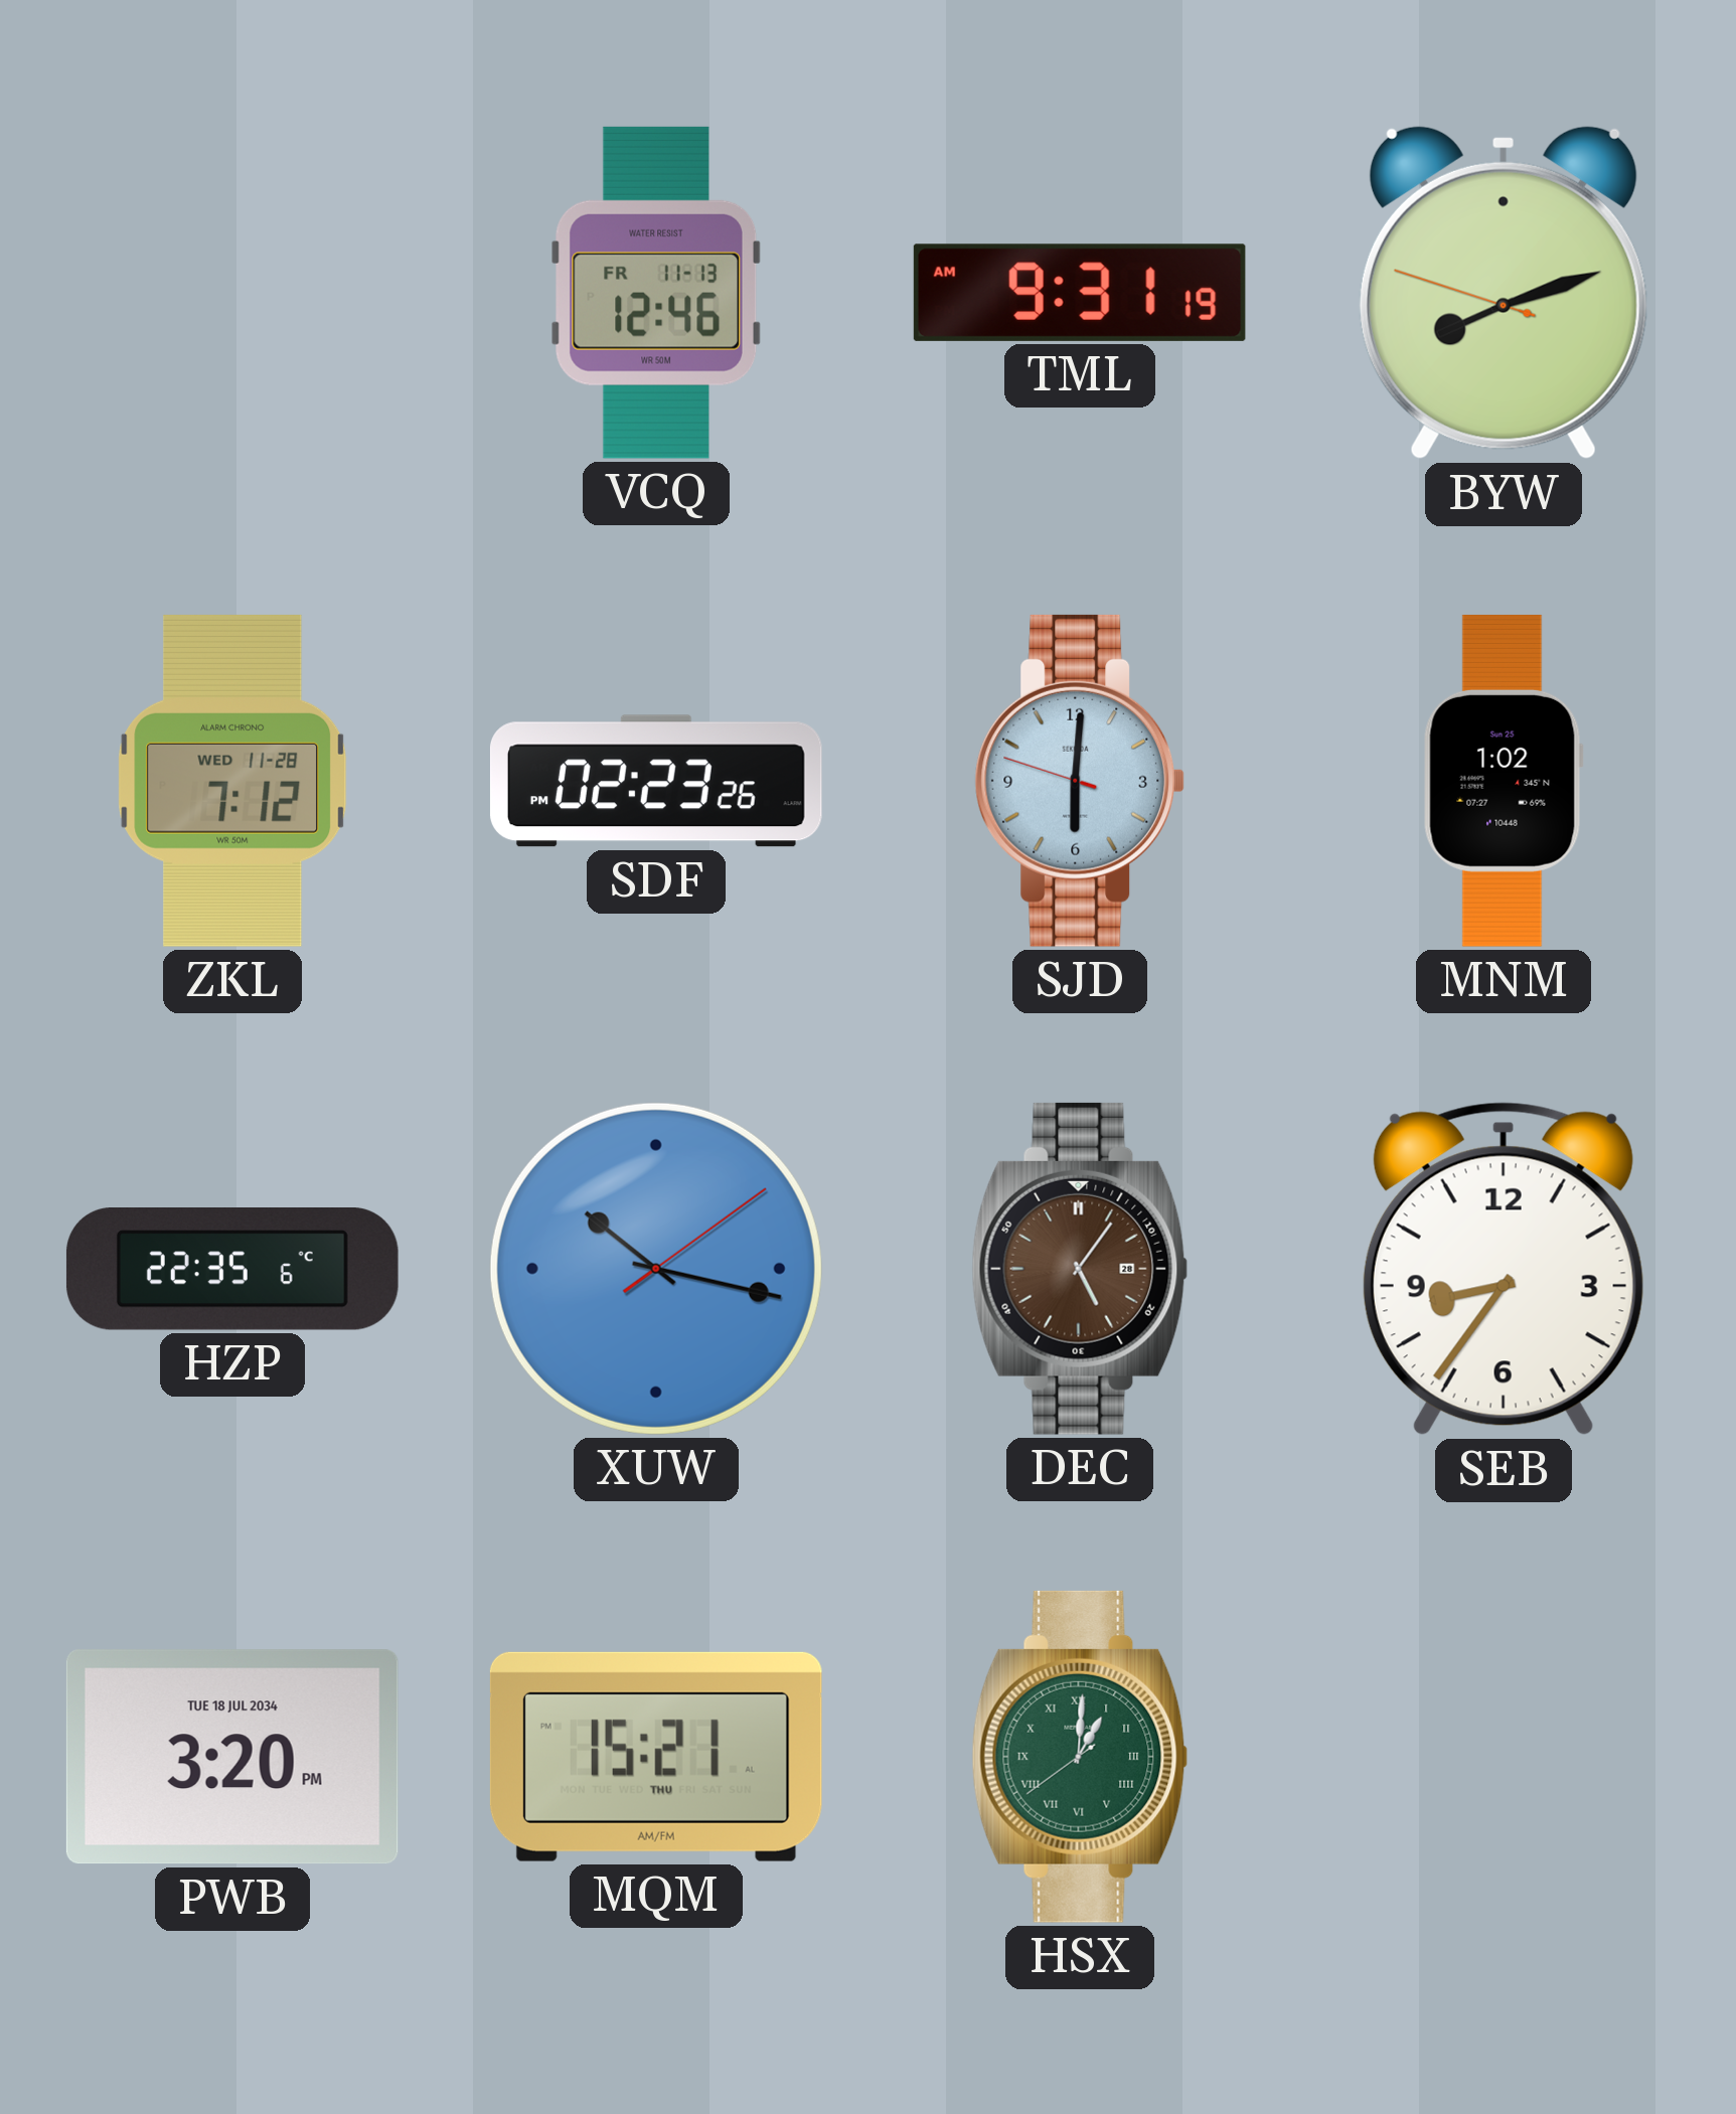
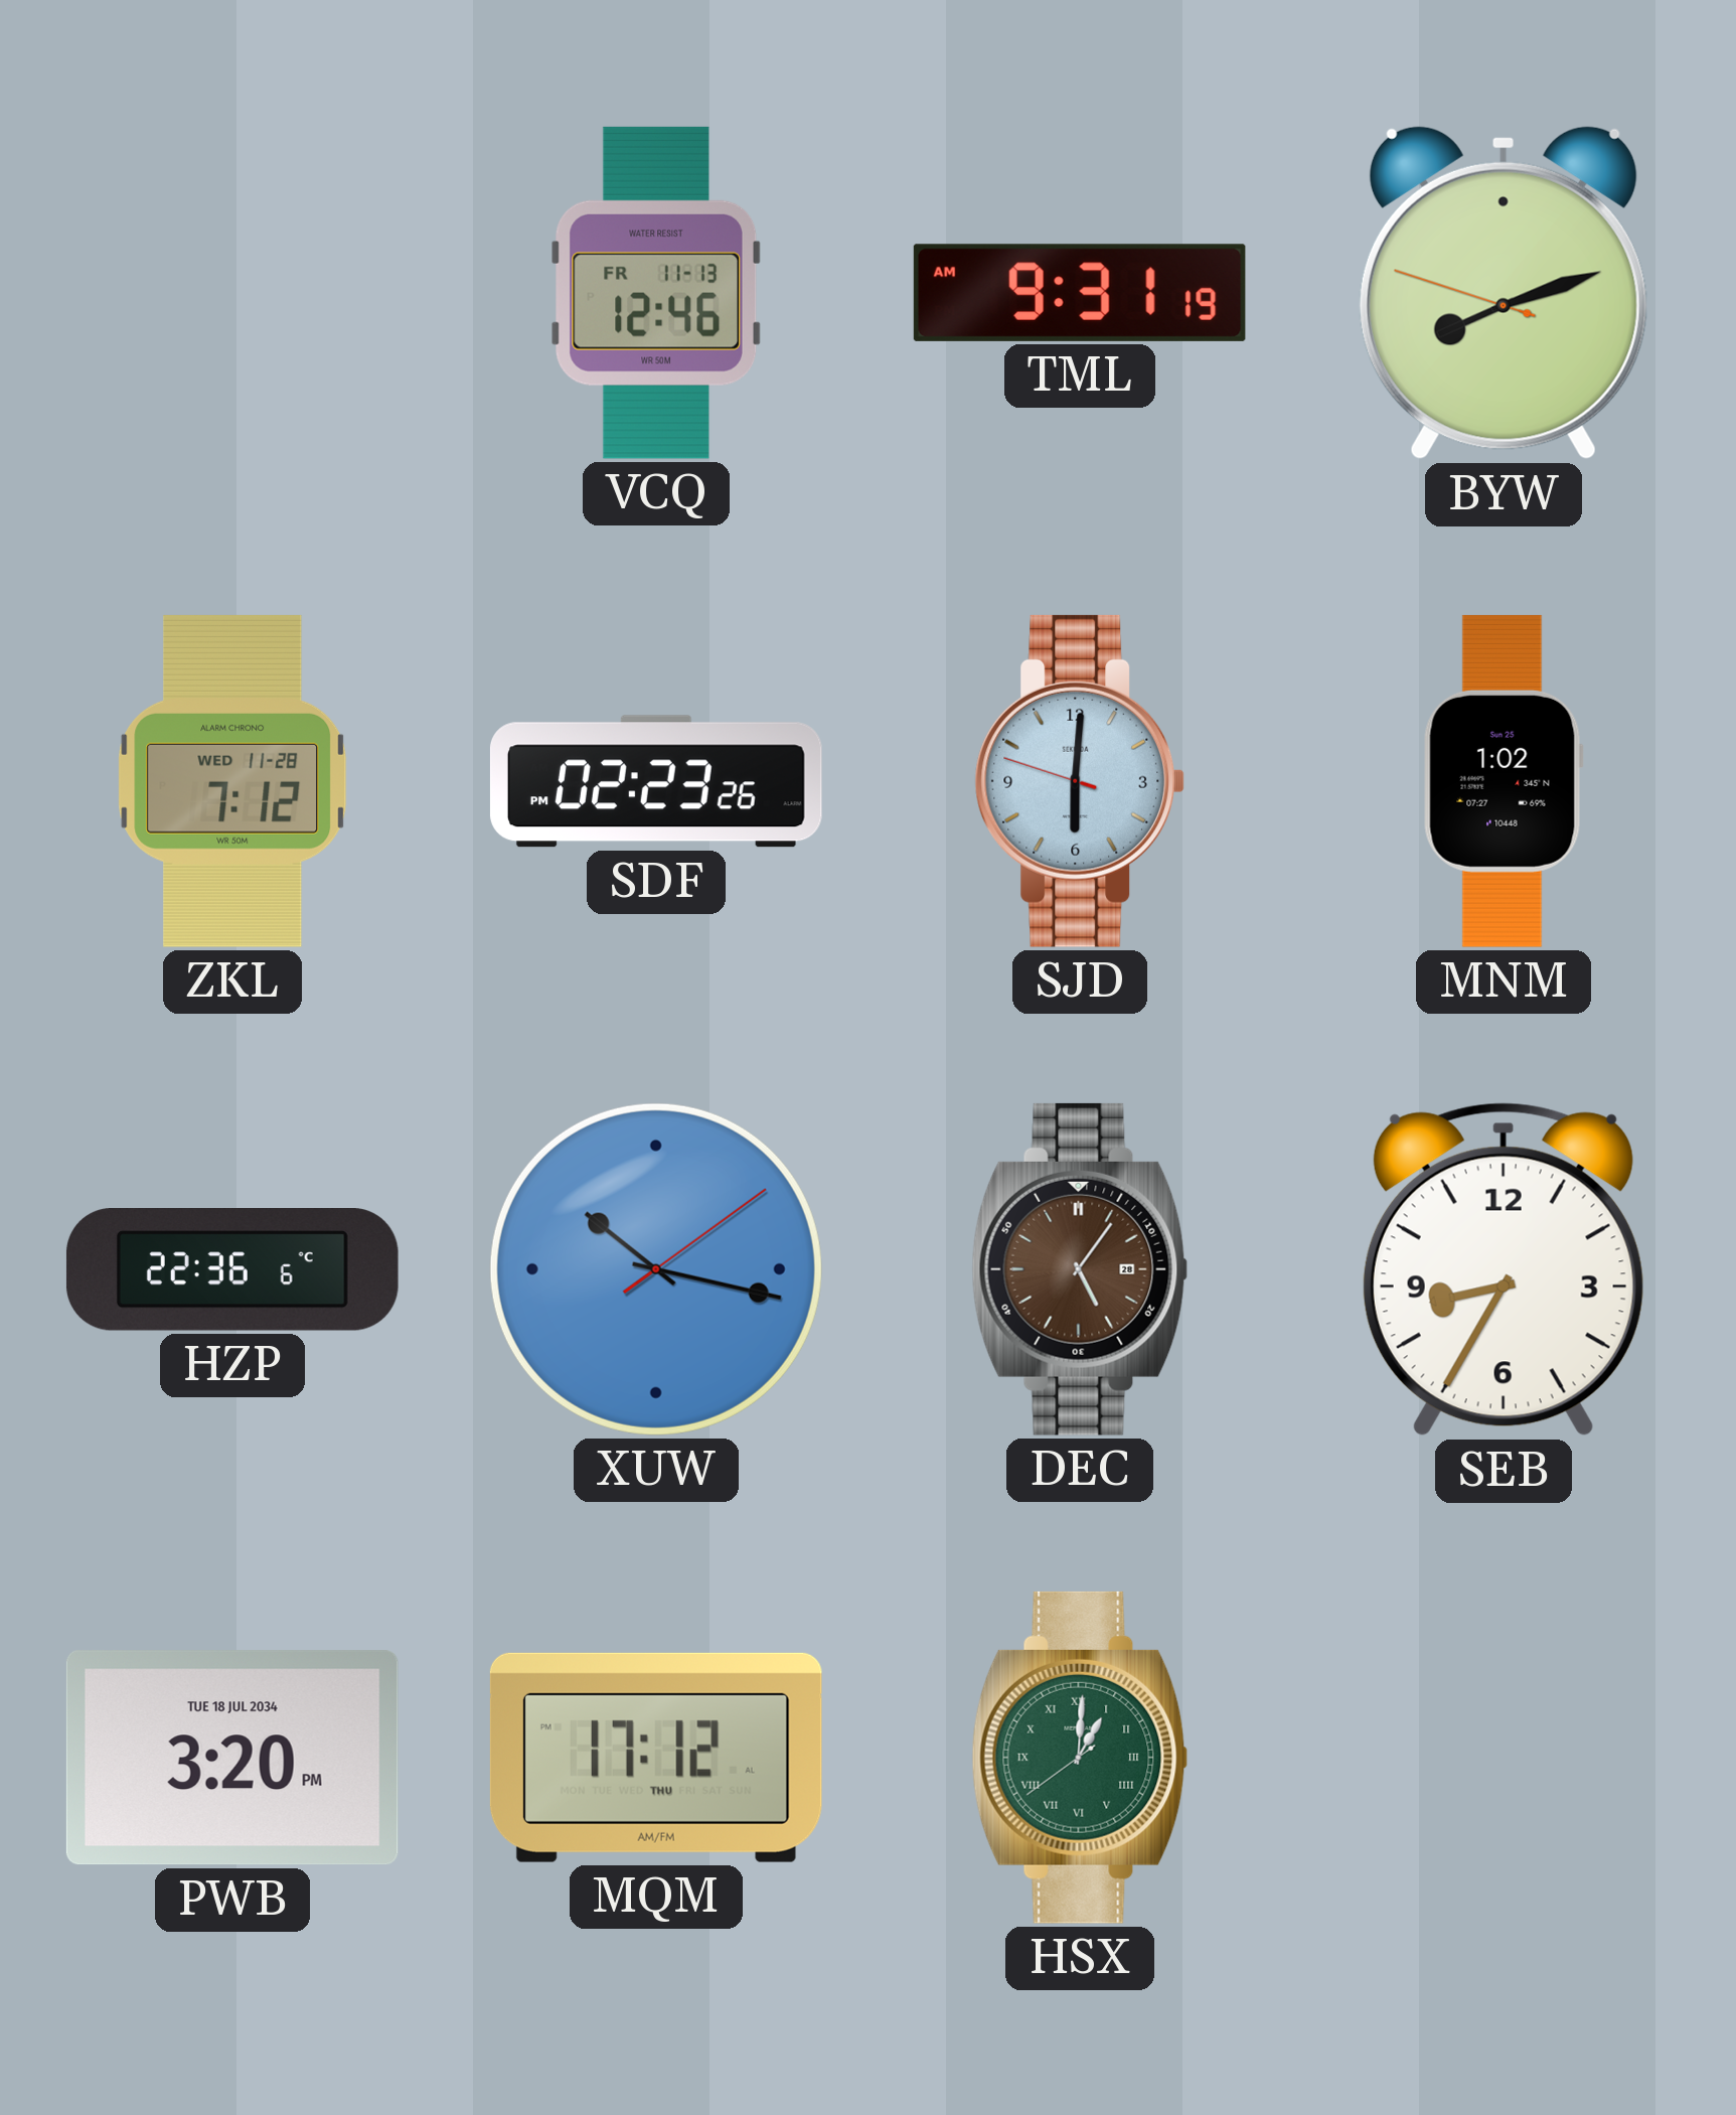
HZP: 22:35 -> 22:36
SEB: 8:36 -> 8:35
MQM: 15:21 -> 17:12
